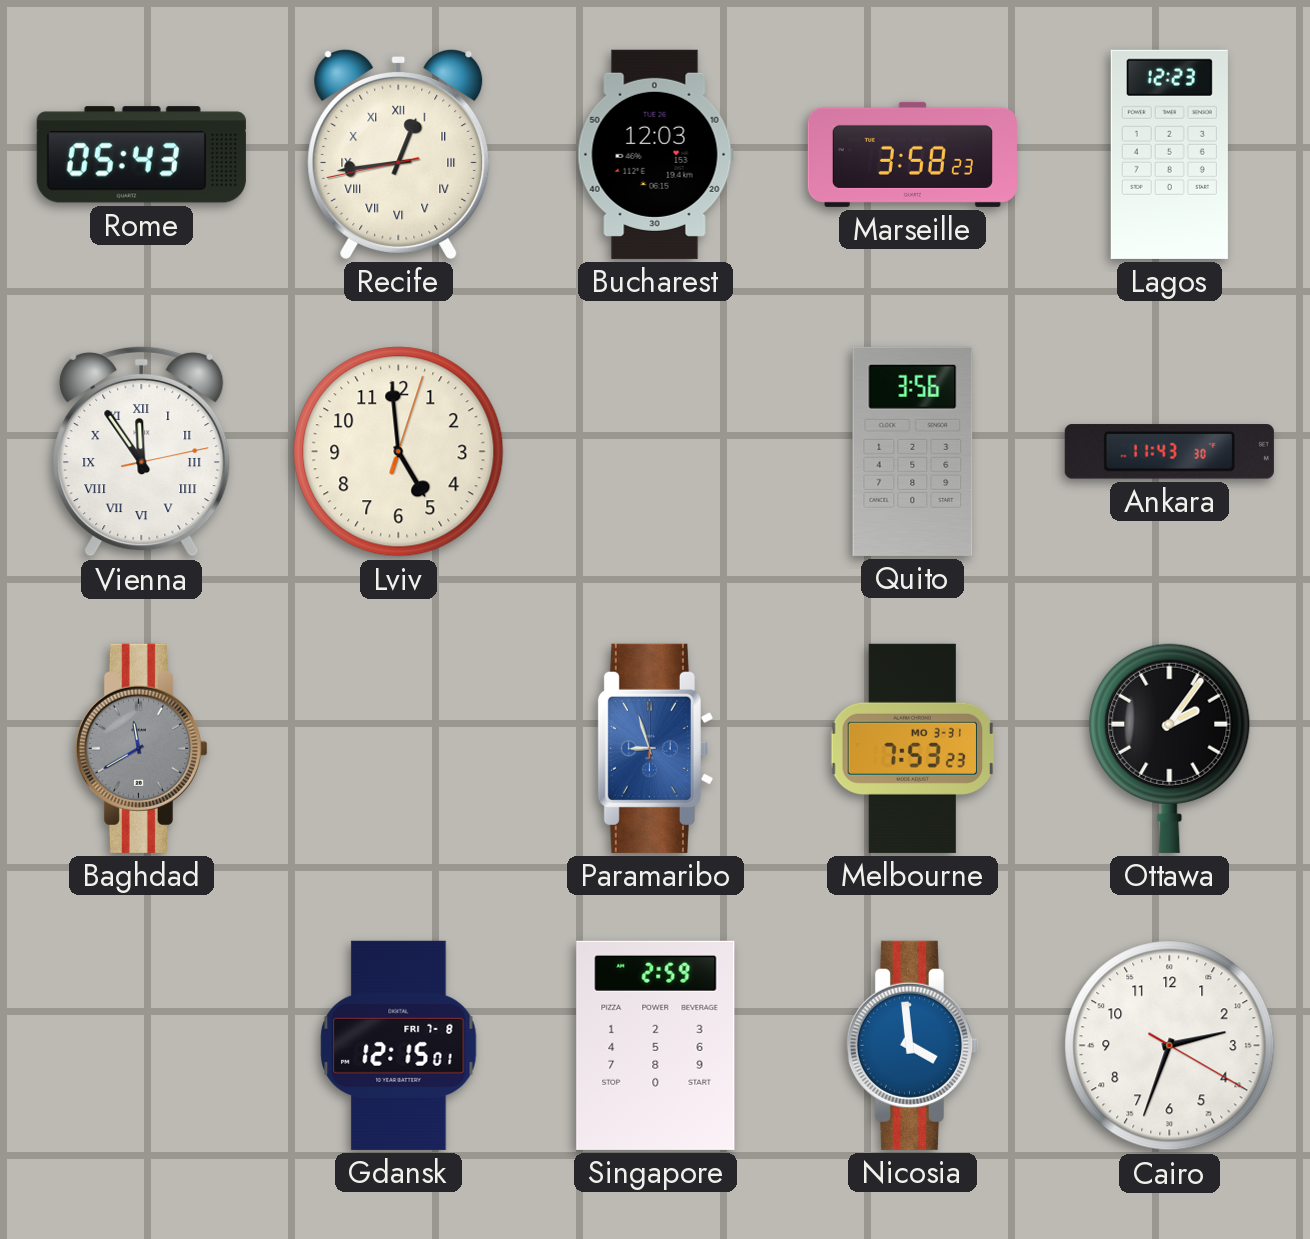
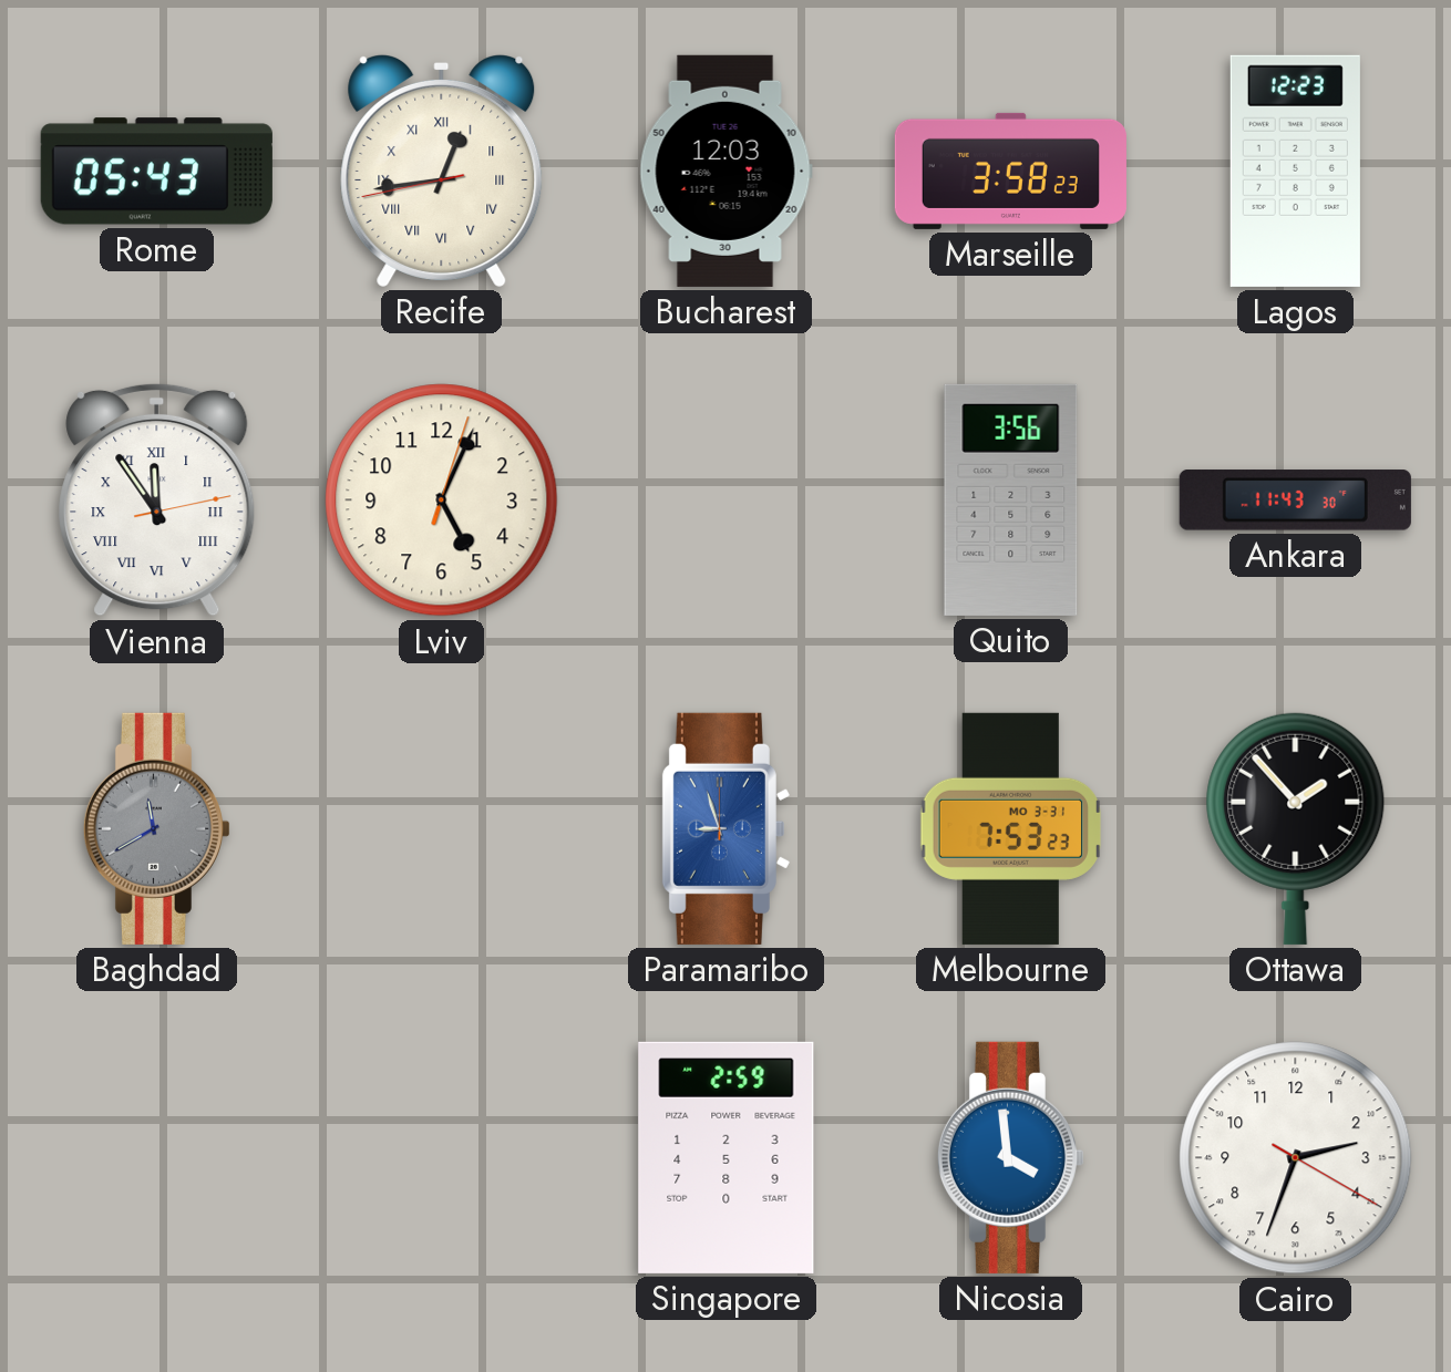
Lviv: 4:59 -> 5:04
Ottawa: 2:06 -> 1:53
Gdansk: 12:15 -> none
